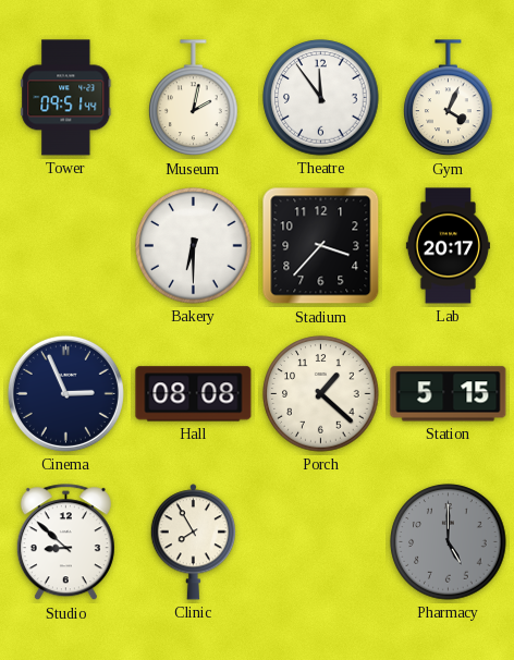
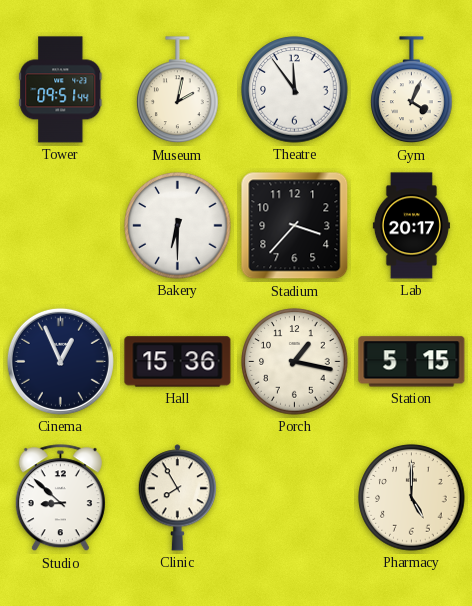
Cinema: 2:56 -> 12:56
Hall: 08:08 -> 15:36
Porch: 1:22 -> 1:17
Pharmacy dial: grey -> cream
